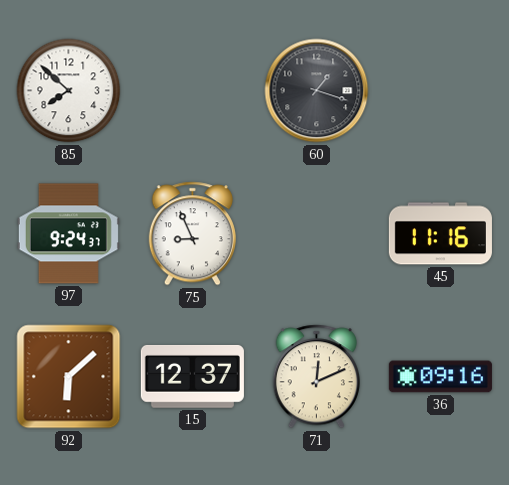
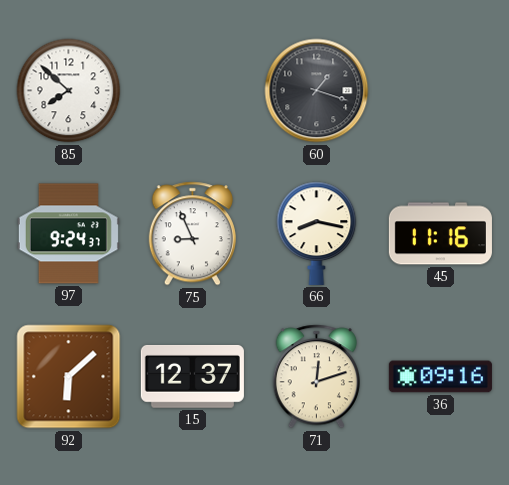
66: none -> 8:17
71: 12:11 -> 12:12
